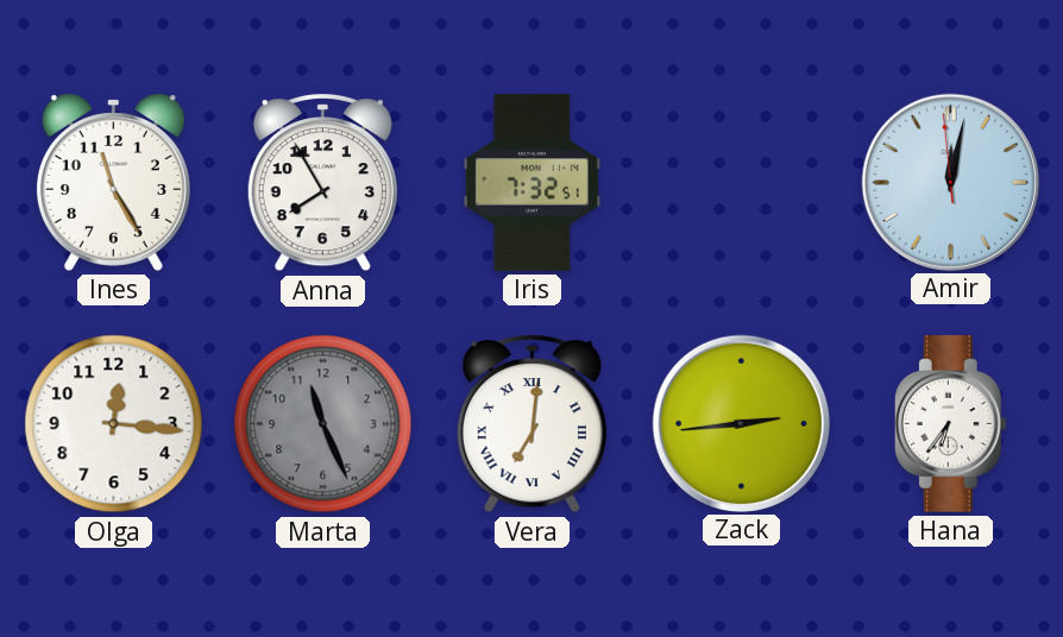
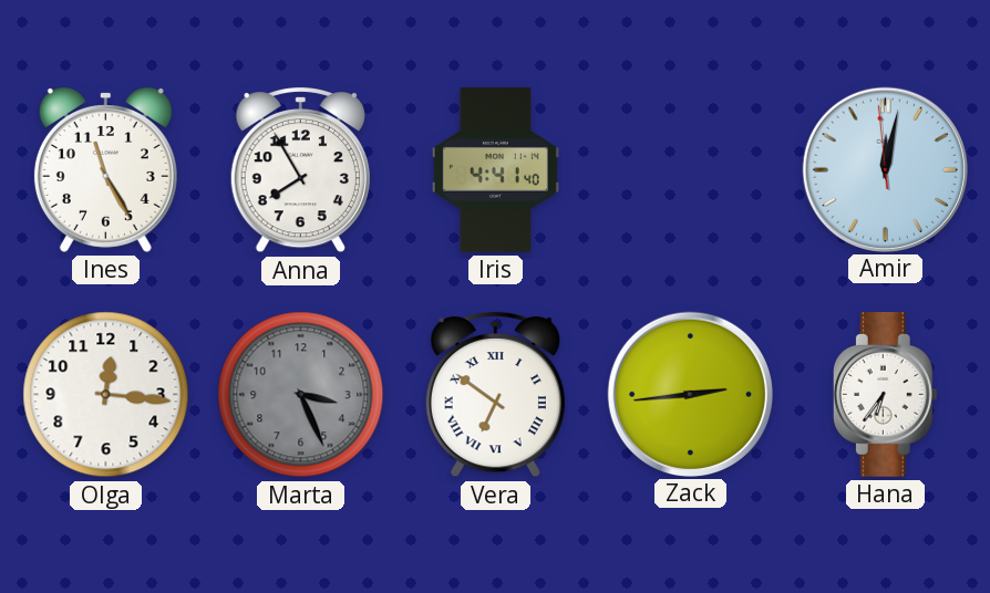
Iris: 7:32 -> 4:41
Marta: 11:26 -> 3:26
Vera: 7:01 -> 6:51
